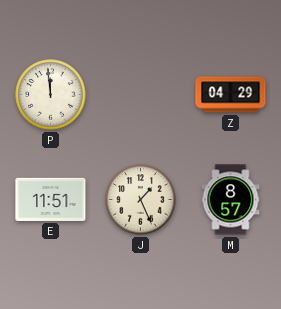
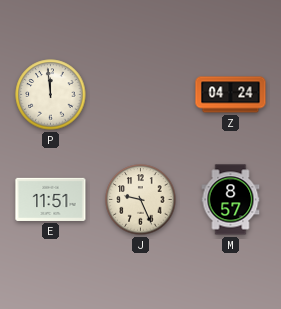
Z: 04:29 -> 04:24
J: 1:26 -> 9:26
